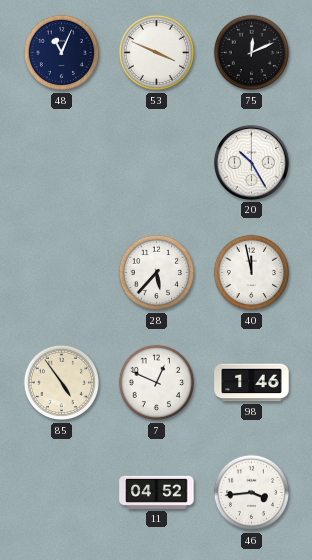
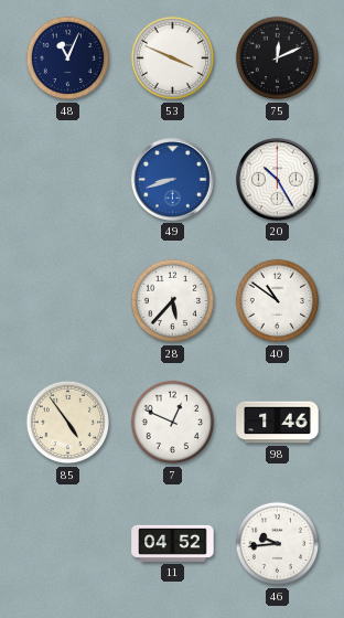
49: none -> 8:42
40: 11:58 -> 10:51
46: 3:44 -> 9:44
